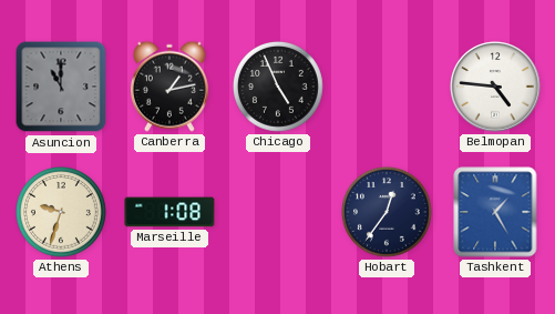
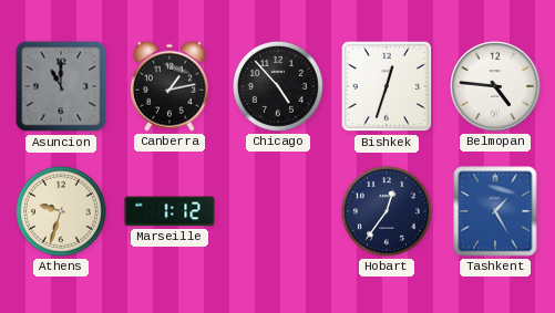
Chicago: 4:56 -> 4:53
Bishkek: none -> 12:33
Marseille: 1:08 -> 1:12
